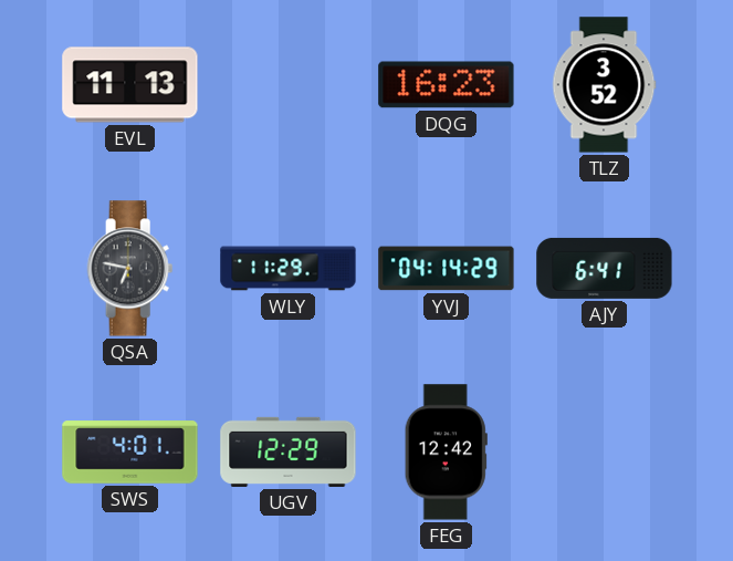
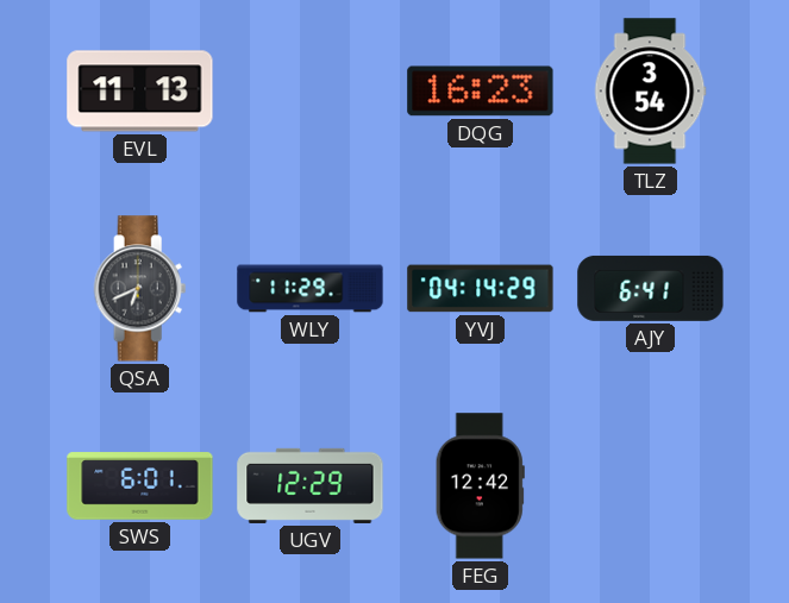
TLZ: 3:52 -> 3:54
QSA: 6:47 -> 6:41
SWS: 4:01 -> 6:01
